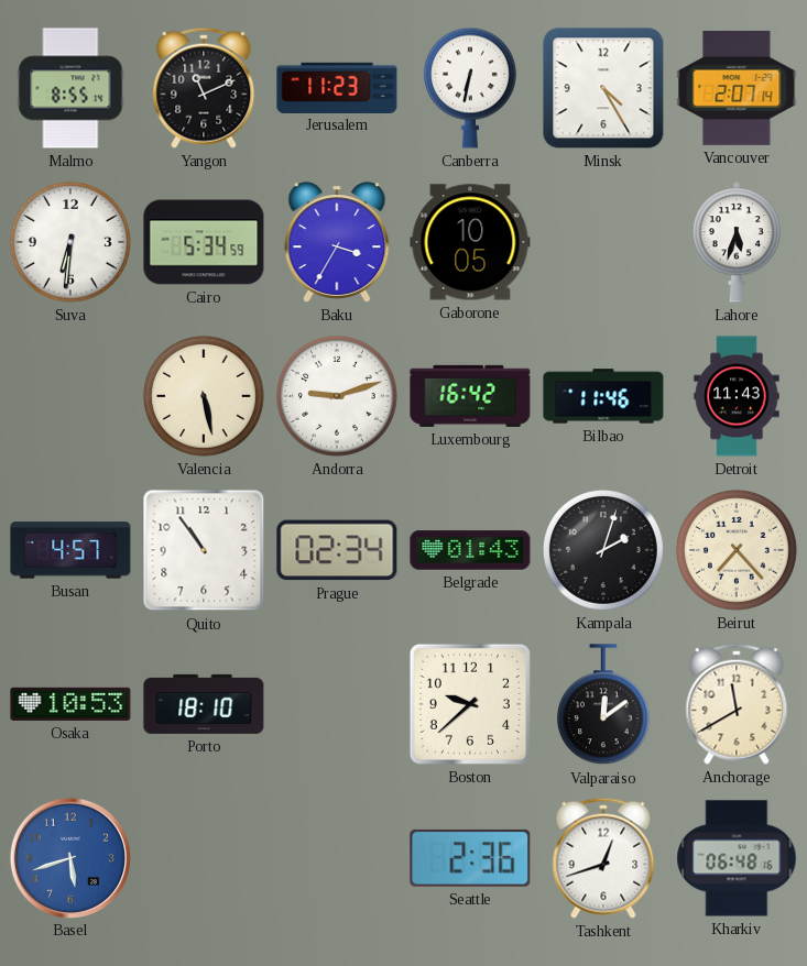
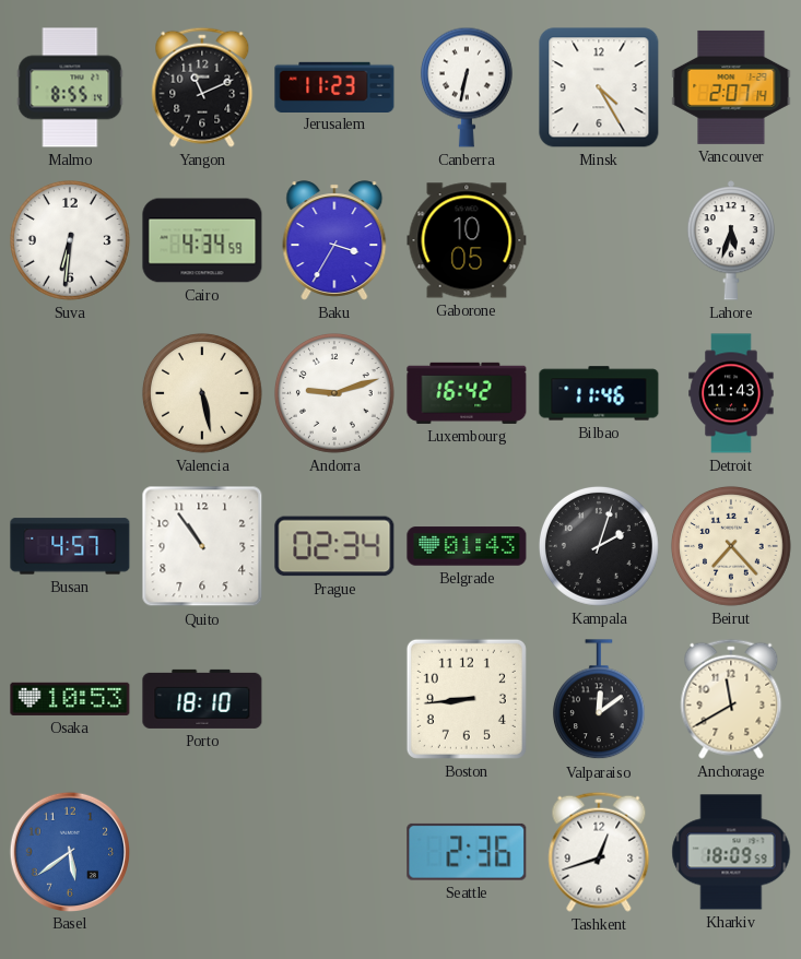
Cairo: 5:34 -> 4:34
Boston: 9:38 -> 8:44
Basel: 5:42 -> 5:39
Kharkiv: 06:48 -> 18:09
